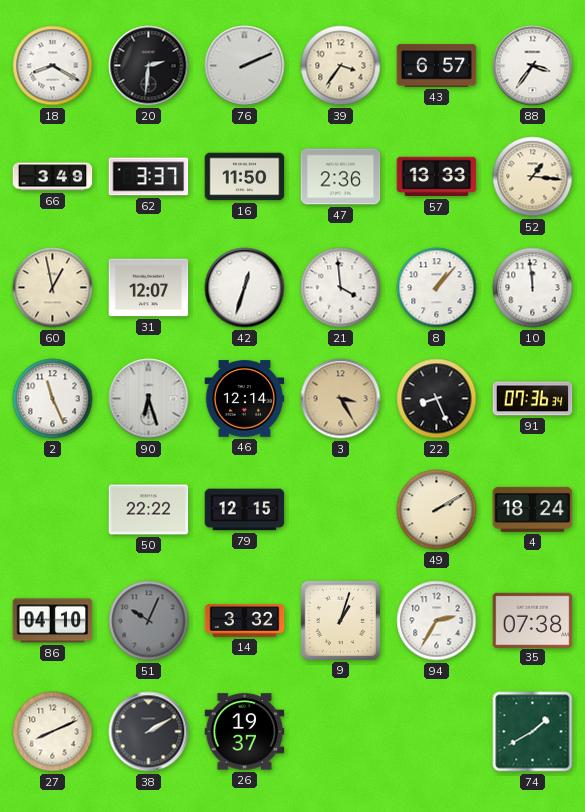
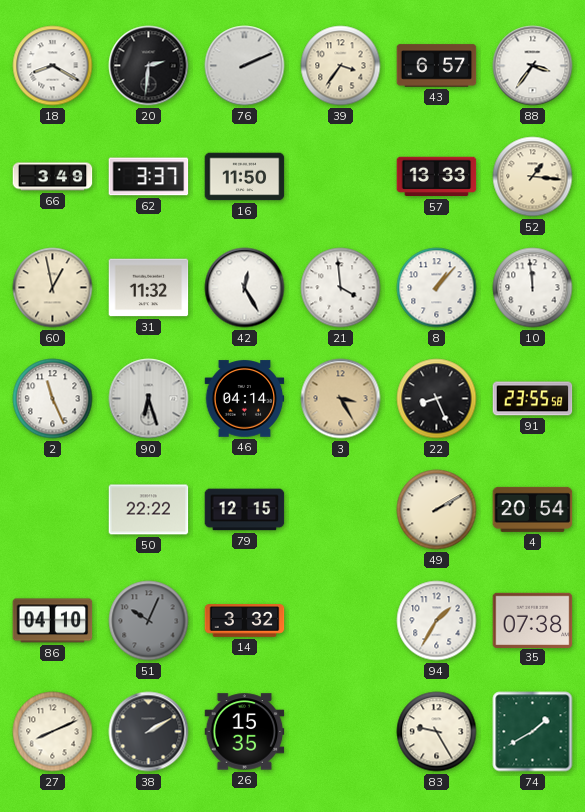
47: 2:36 -> none
31: 12:07 -> 11:32
42: 12:33 -> 12:25
46: 12:14 -> 04:14
91: 07:36 -> 23:55
4: 18:24 -> 20:54
9: 1:03 -> none
94: 2:35 -> 1:35
26: 19:37 -> 15:35
83: none -> 9:25
